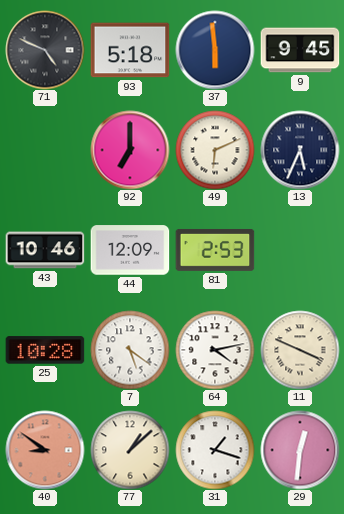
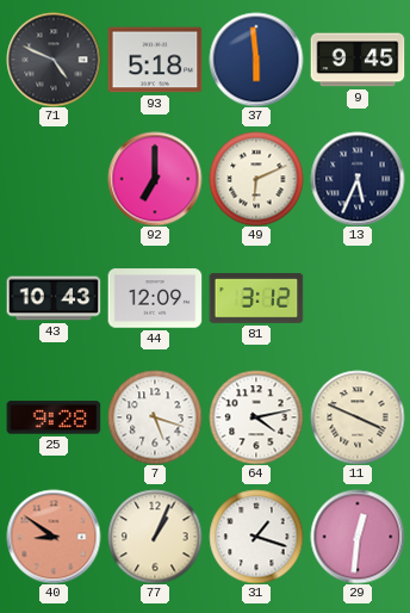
43: 10:46 -> 10:43
81: 2:53 -> 3:12
25: 10:28 -> 9:28
7: 5:21 -> 5:18
77: 1:08 -> 1:04
